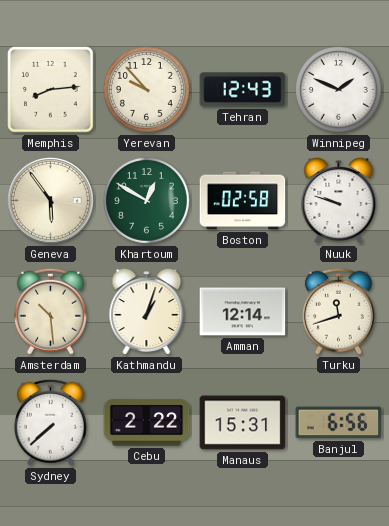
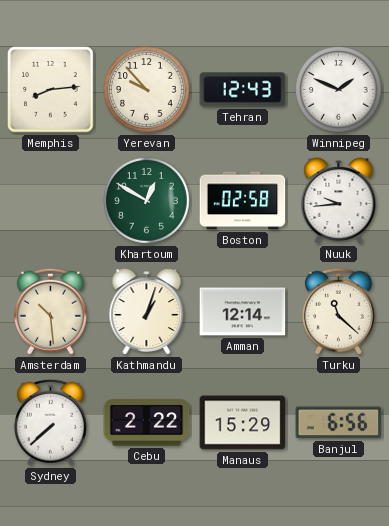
Geneva: 5:54 -> none
Nuuk: 9:48 -> 9:44
Turku: 11:42 -> 11:22
Manaus: 15:31 -> 15:29
